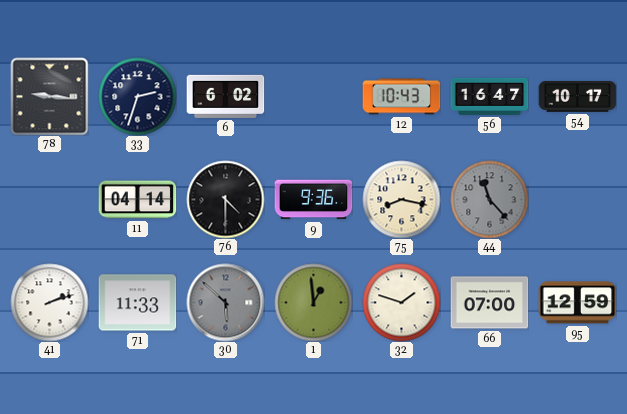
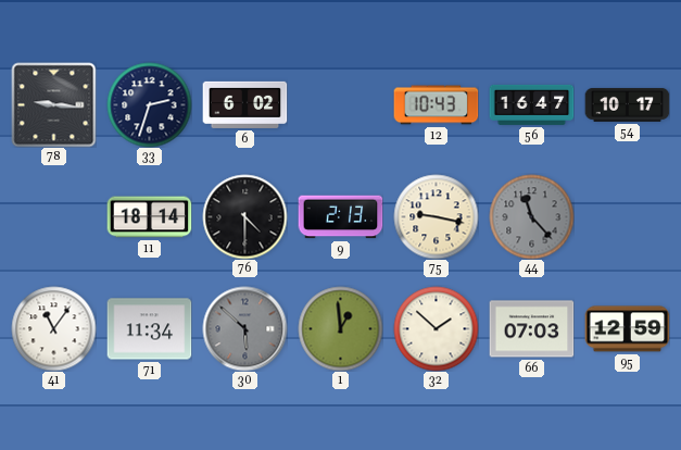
11: 04:14 -> 18:14
9: 9:36 -> 2:13
75: 8:17 -> 9:17
41: 2:12 -> 11:06
71: 11:33 -> 11:34
32: 1:48 -> 1:52
66: 07:00 -> 07:03
